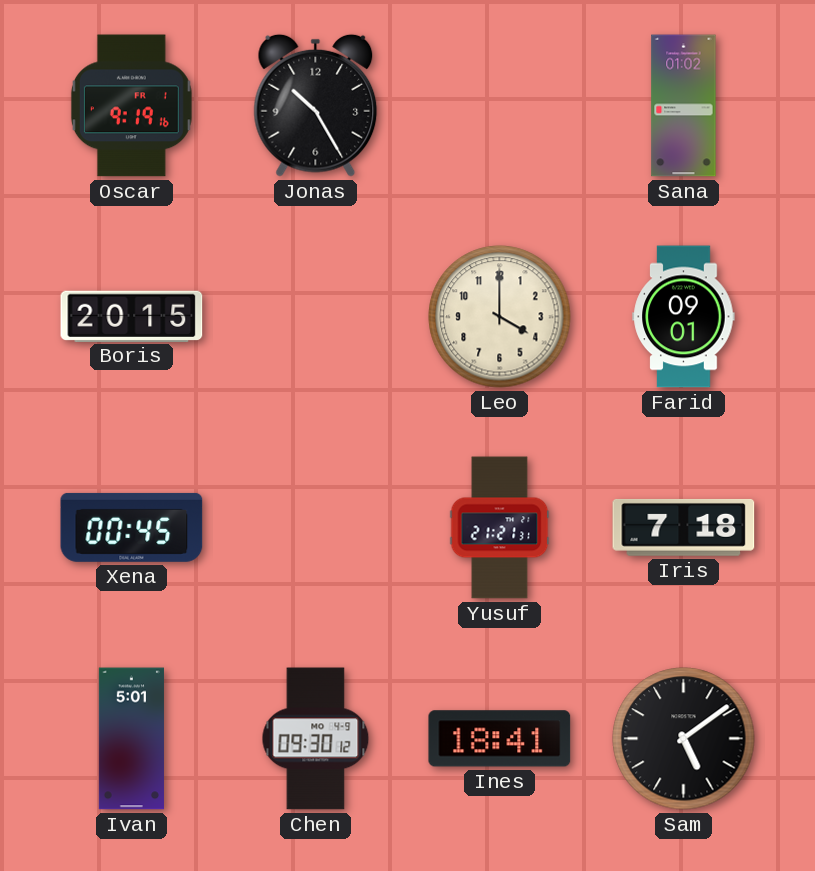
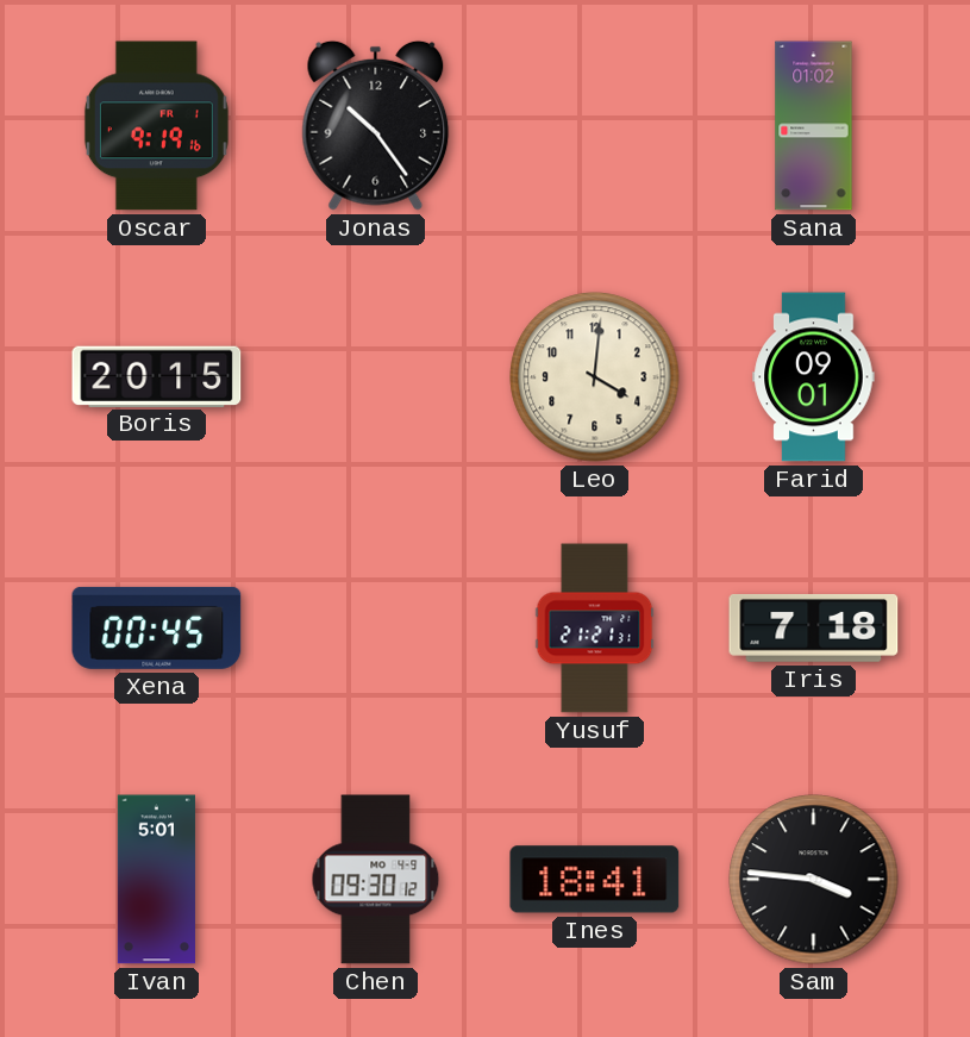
Jonas: 10:25 -> 10:24
Leo: 4:00 -> 4:01
Sam: 5:09 -> 3:46
